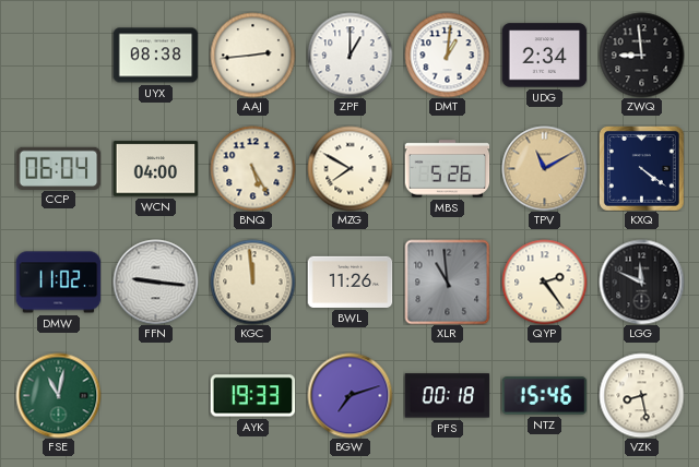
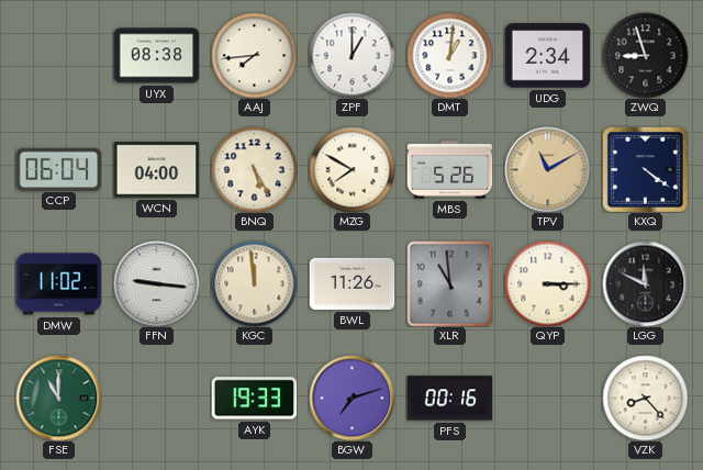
AAJ: 2:44 -> 7:44
ZWQ: 8:59 -> 8:57
QYP: 2:24 -> 3:15
FSE: 11:02 -> 11:00
PFS: 00:18 -> 00:16
NTZ: 15:46 -> none
VZK: 8:28 -> 8:23
